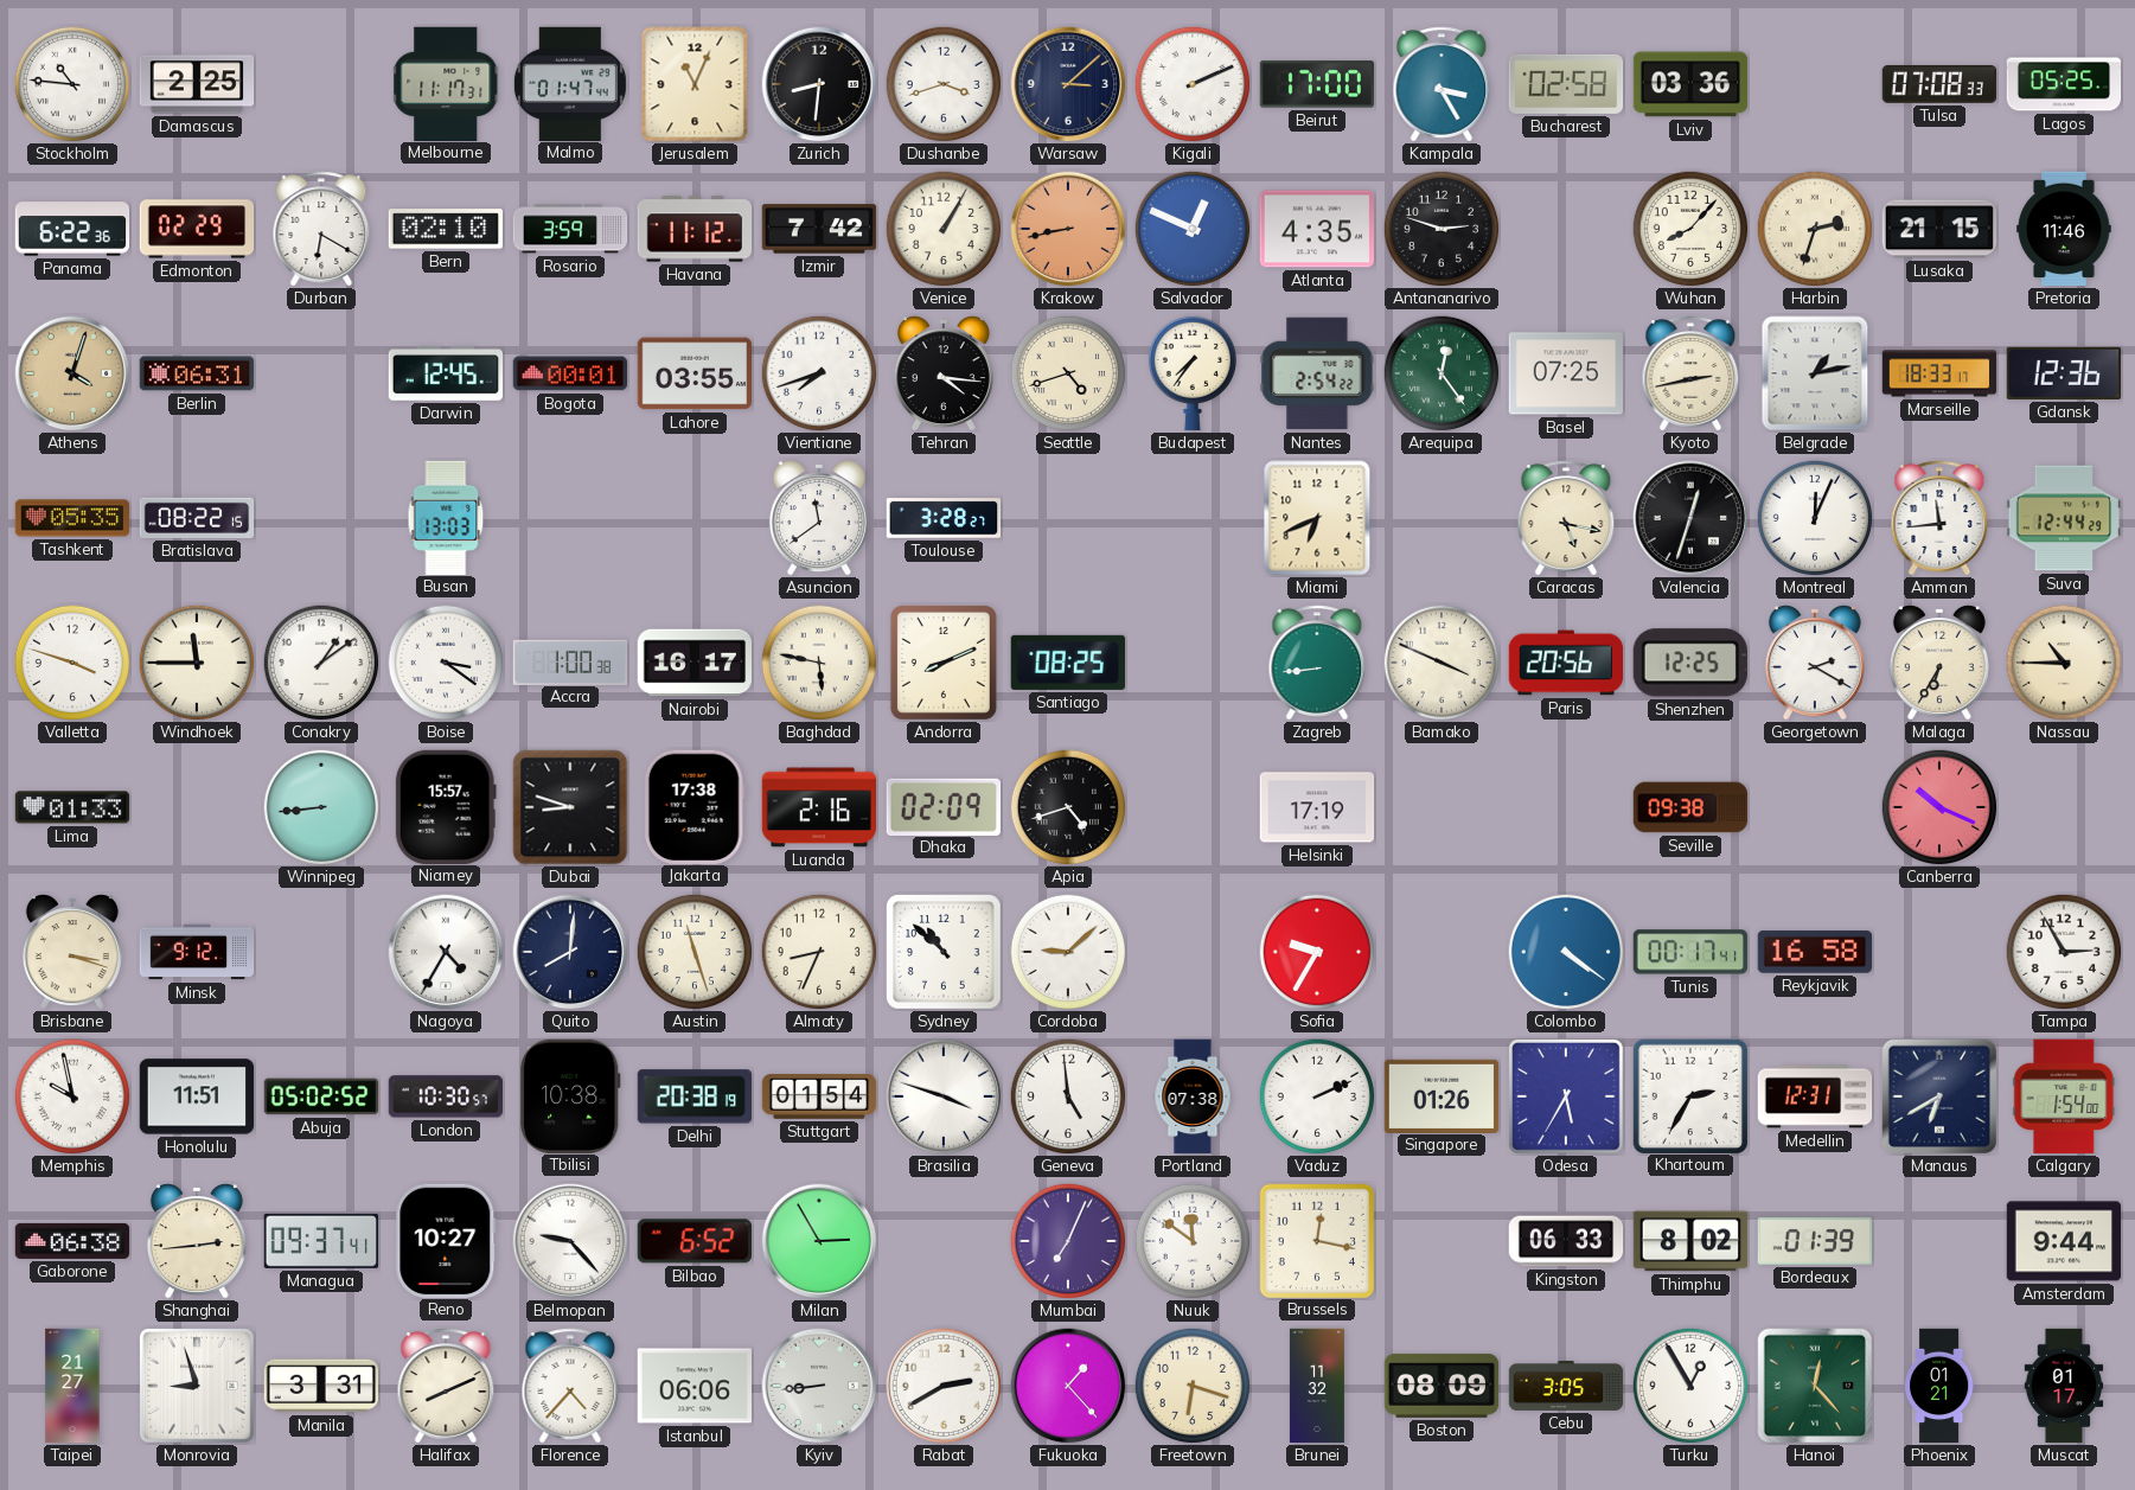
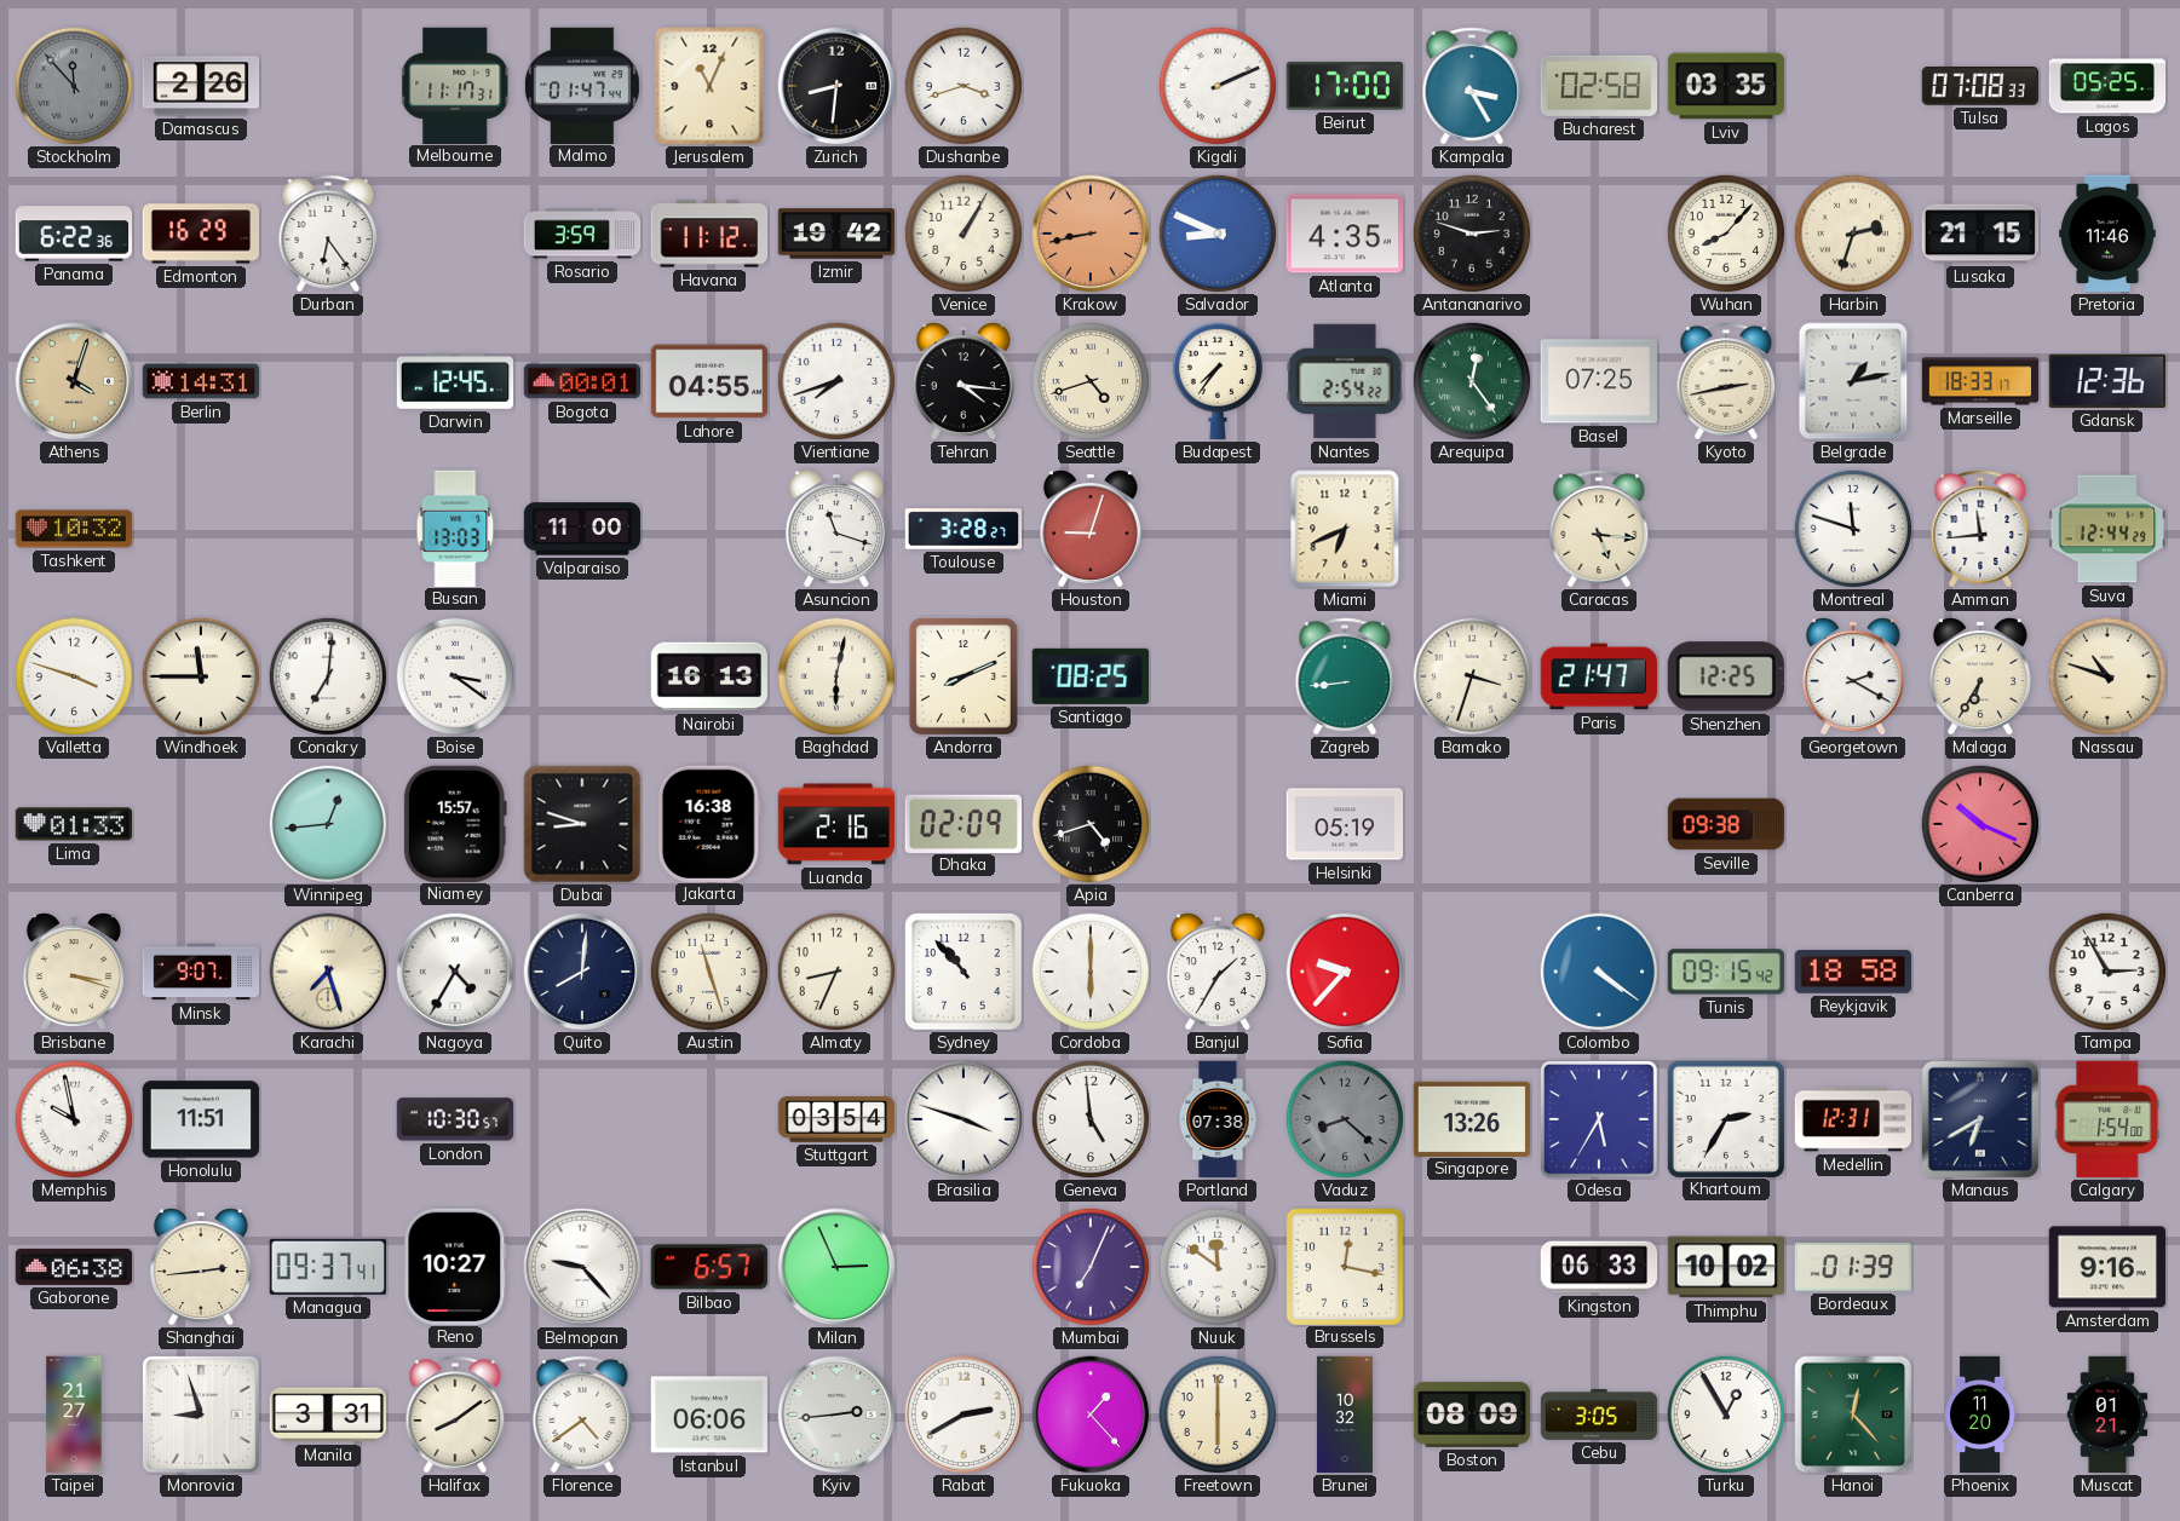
Stockholm: 10:46 -> 11:53
Stockholm dial: white -> grey
Damascus: 2:25 -> 2:26
Warsaw: 3:08 -> none
Lviv: 03:36 -> 03:35
Edmonton: 02:29 -> 16:29
Durban: 6:20 -> 6:24
Bern: 02:10 -> none
Izmir: 7:42 -> 19:42
Salvador: 12:49 -> 8:49
Berlin: 06:31 -> 14:31
Lahore: 03:55 -> 04:55
Tashkent: 05:35 -> 10:32
Bratislava: 08:22 -> none
Valparaiso: none -> 11:00
Asuncion: 11:39 -> 11:18
Houston: none -> 9:03
Caracas: 5:17 -> 5:16
Valencia: 12:33 -> none
Montreal: 12:04 -> 11:48
Conakry: 1:09 -> 7:01
Accra: 1:00 -> none
Nairobi: 16:17 -> 16:13
Baghdad: 5:47 -> 6:02
Bamako: 3:49 -> 3:33
Paris: 20:56 -> 21:47
Nassau: 10:45 -> 10:48
Winnipeg: 8:44 -> 12:44
Jakarta: 17:38 -> 16:38
Helsinki: 17:19 -> 05:19
Minsk: 9:12 -> 9:07
Karachi: none -> 7:27
Sydney: 10:52 -> 10:53
Cordoba: 9:08 -> 6:00
Banjul: none -> 1:35
Sofia: 9:35 -> 9:37
Tunis: 00:17 -> 09:15
Reykjavik: 16:58 -> 18:58
Abuja: 05:02 -> none
Tbilisi: 10:38 -> none
Delhi: 20:38 -> none
Stuttgart: 01:54 -> 03:54
Vaduz: 2:11 -> 8:22
Vaduz dial: white -> grey
Singapore: 01:26 -> 13:26
Bilbao: 6:52 -> 6:57
Milan: 2:55 -> 2:56
Thimphu: 8:02 -> 10:02
Amsterdam: 9:44 -> 9:16
Halifax: 8:11 -> 8:09
Florence: 4:37 -> 4:39
Kyiv: 8:44 -> 2:44
Freetown: 6:18 -> 6:00
Brunei: 11:32 -> 10:32
Phoenix: 01:21 -> 11:20
Muscat: 01:17 -> 01:21
